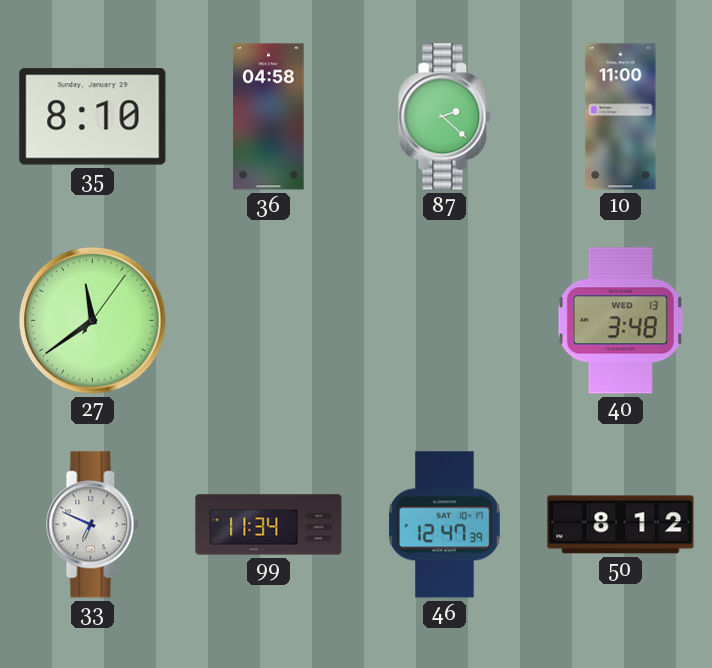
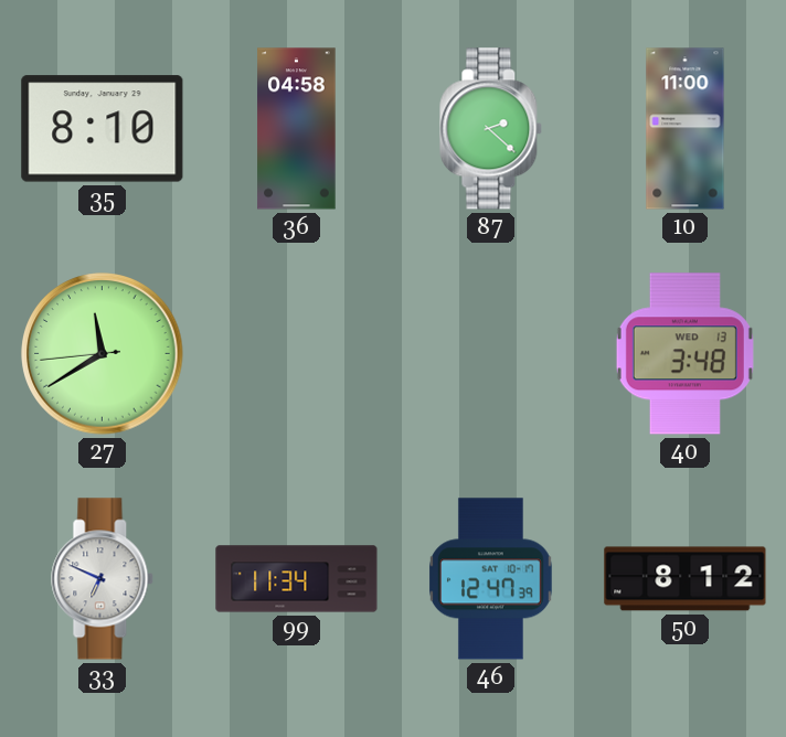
27: 11:39:06 -> 11:39:44
